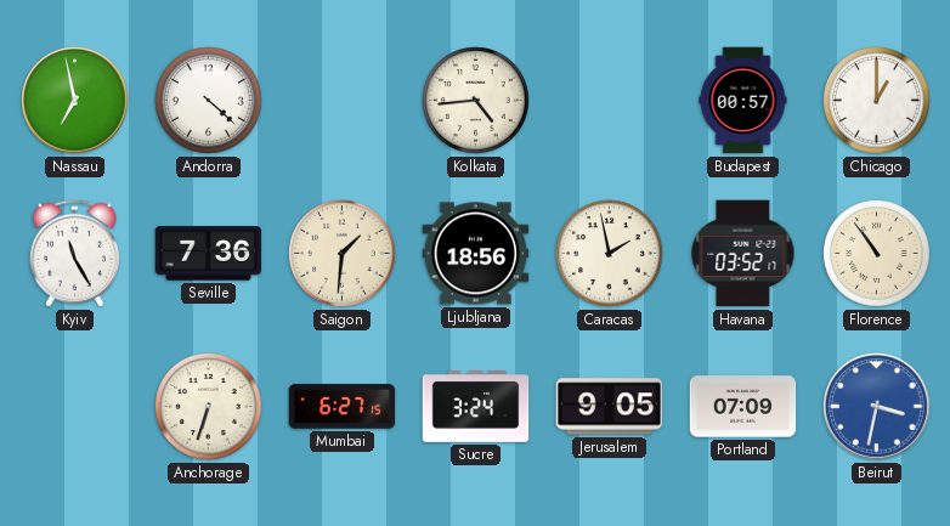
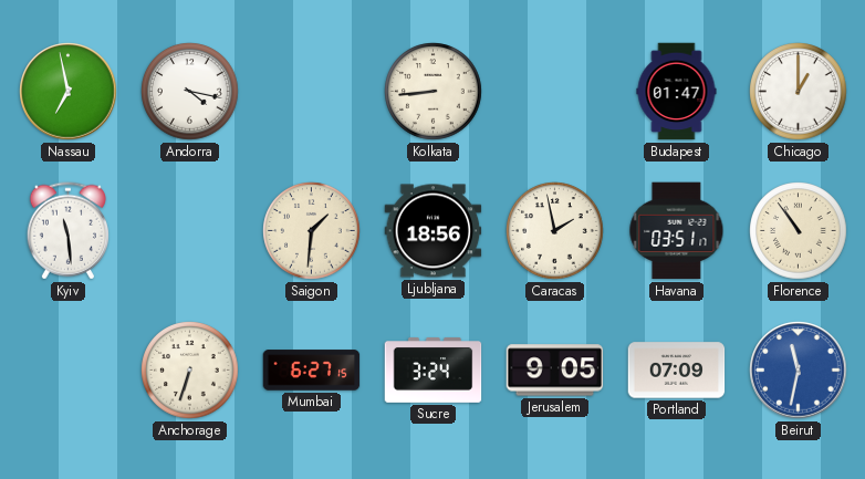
Andorra: 4:22 -> 4:17
Kolkata: 4:44 -> 8:44
Budapest: 00:57 -> 01:47
Kyiv: 11:25 -> 11:29
Seville: 7:36 -> none
Havana: 03:52 -> 03:51
Beirut: 3:32 -> 11:32
